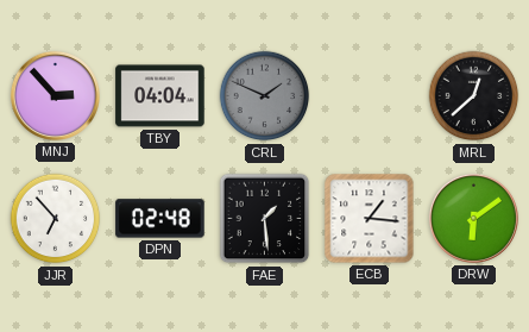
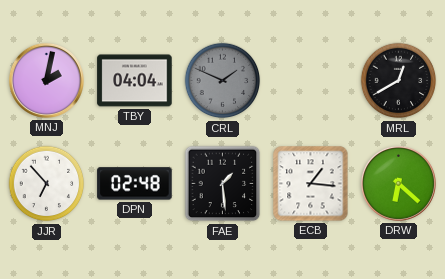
MNJ: 2:53 -> 2:02
MRL: 12:38 -> 12:40
DRW: 6:09 -> 6:22
